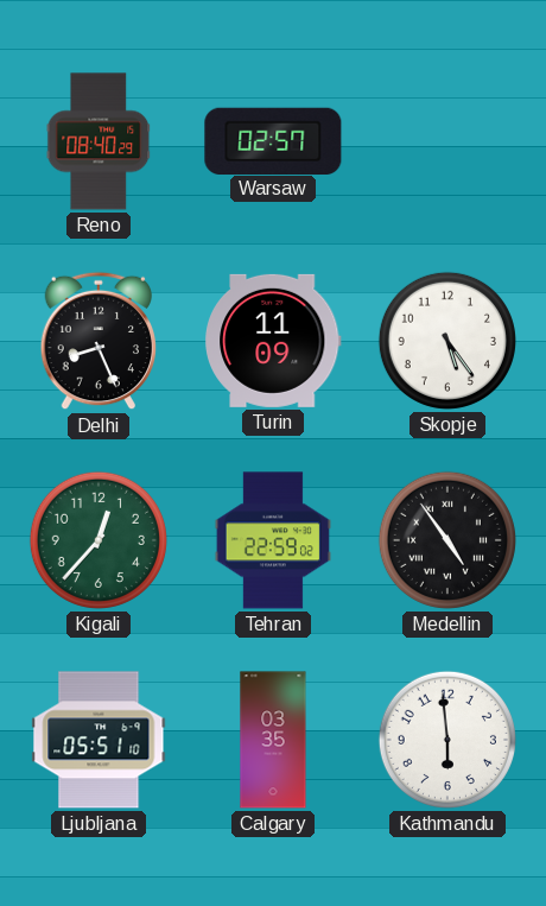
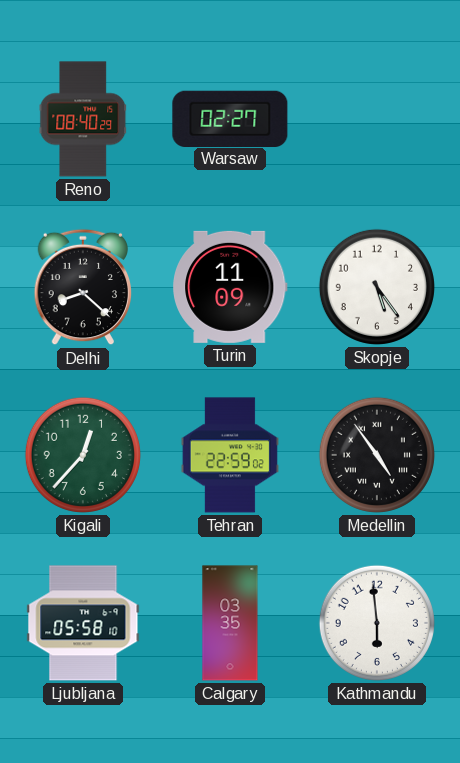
Warsaw: 02:57 -> 02:27
Delhi: 8:26 -> 8:22
Ljubljana: 05:51 -> 05:58
